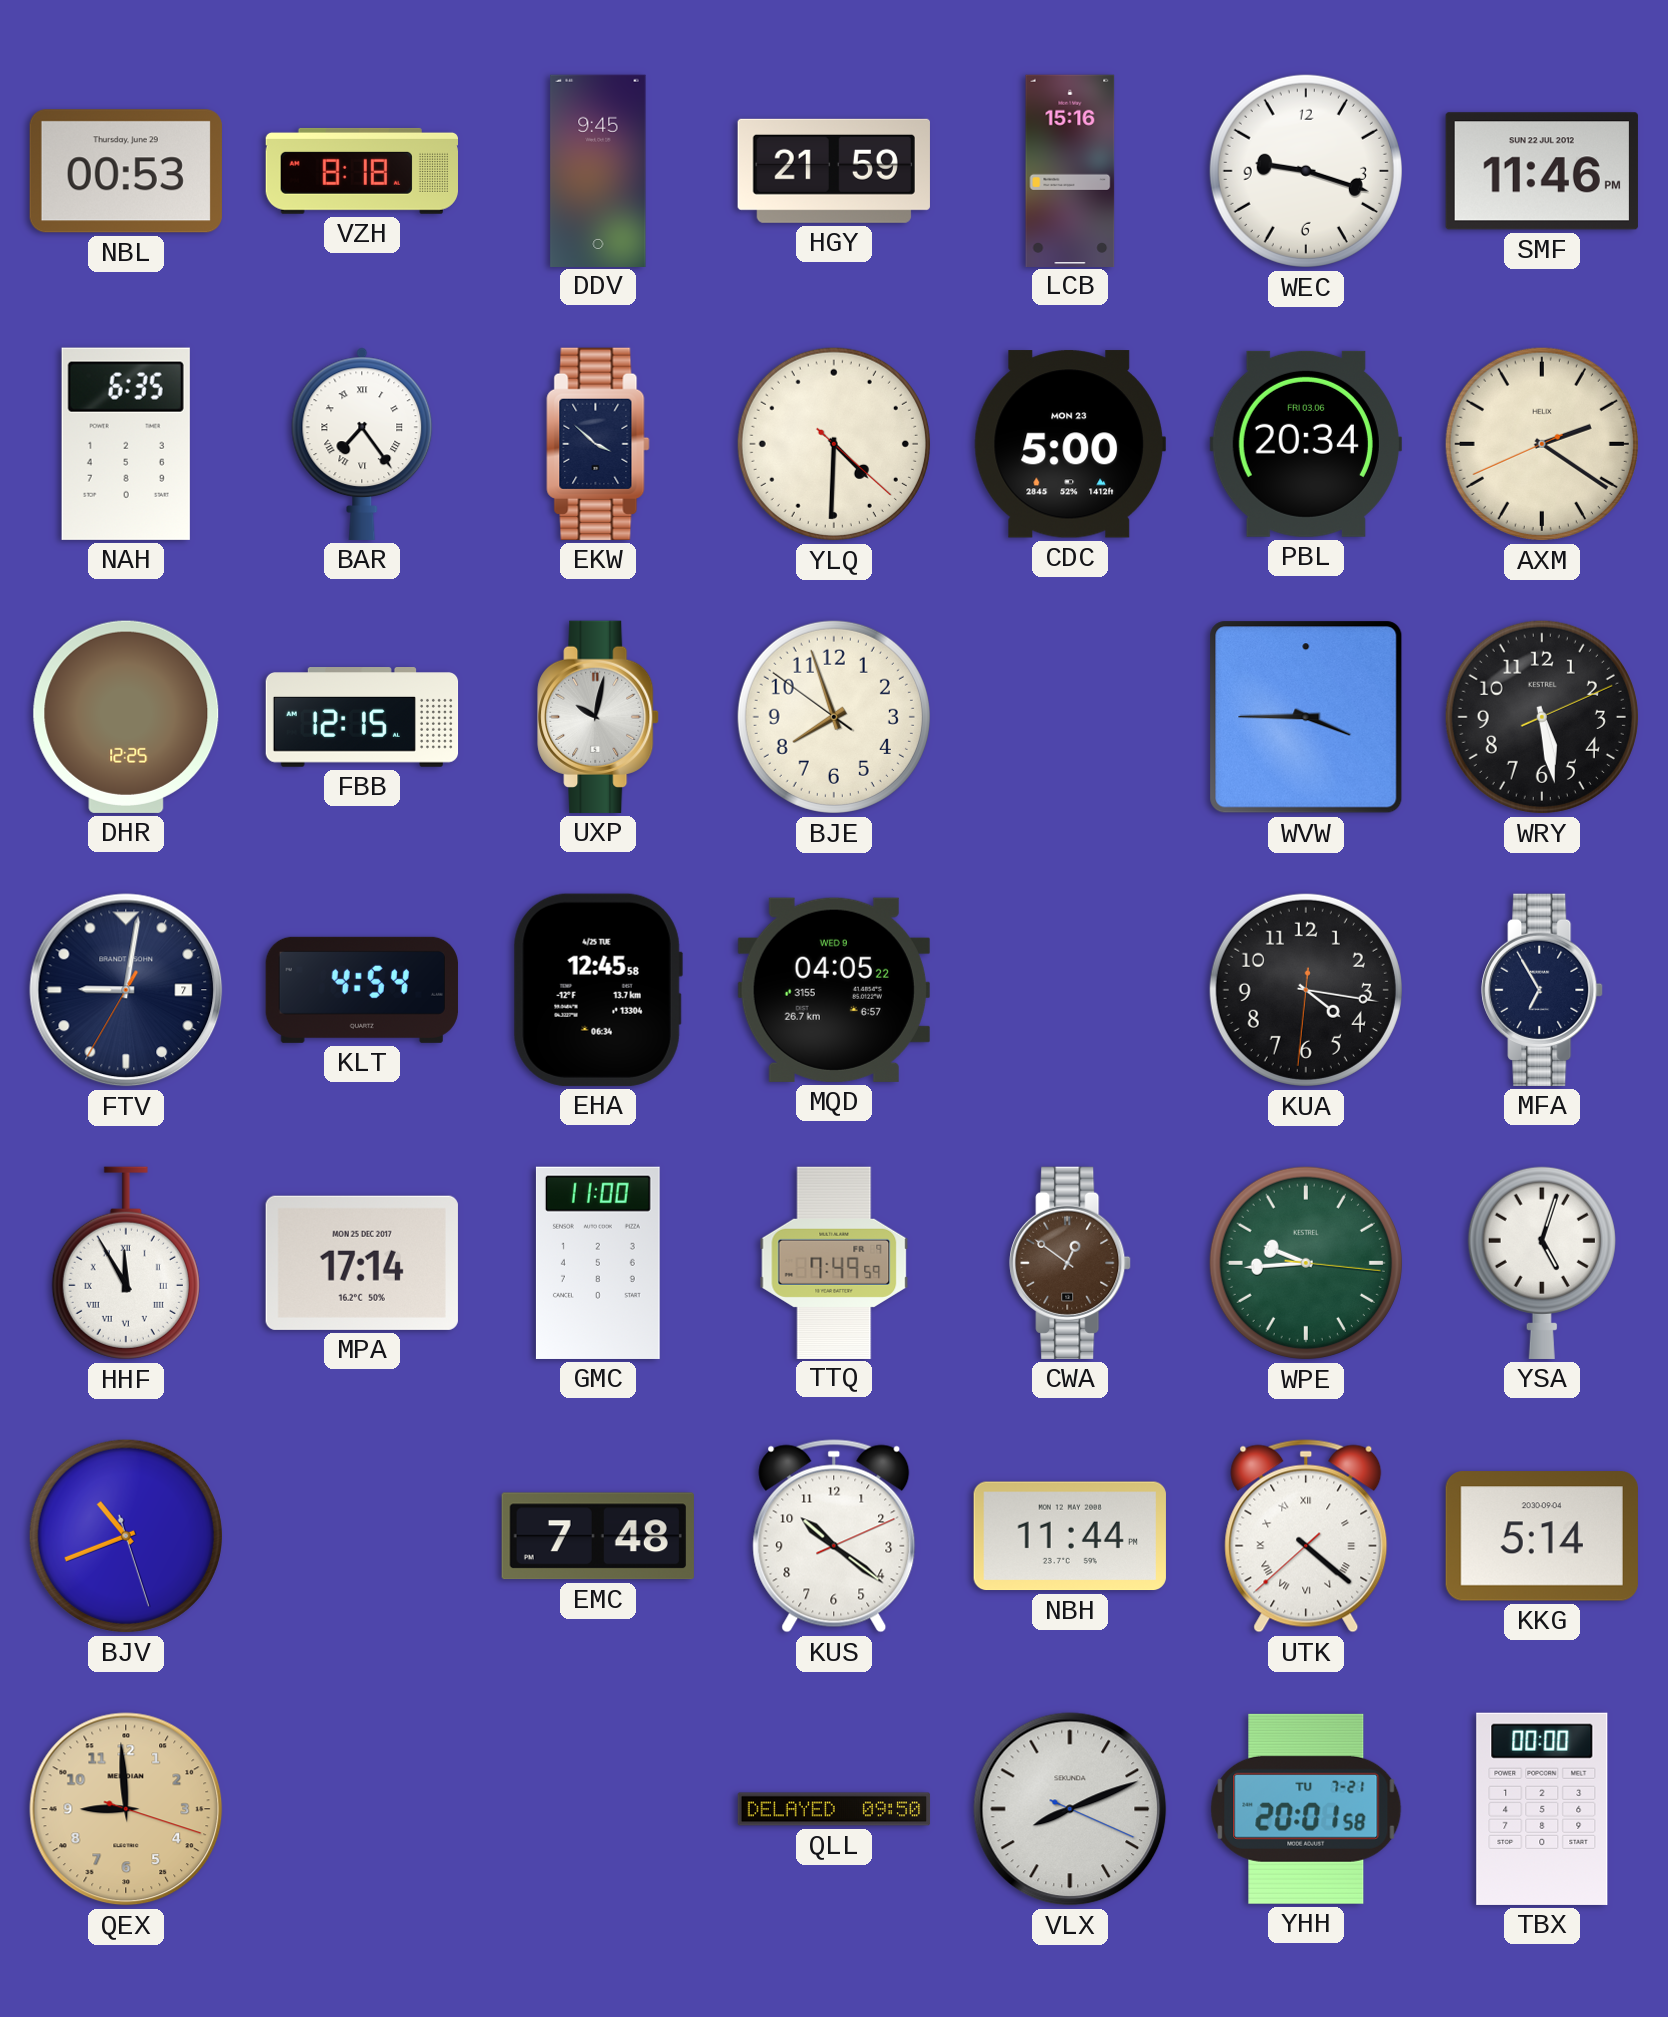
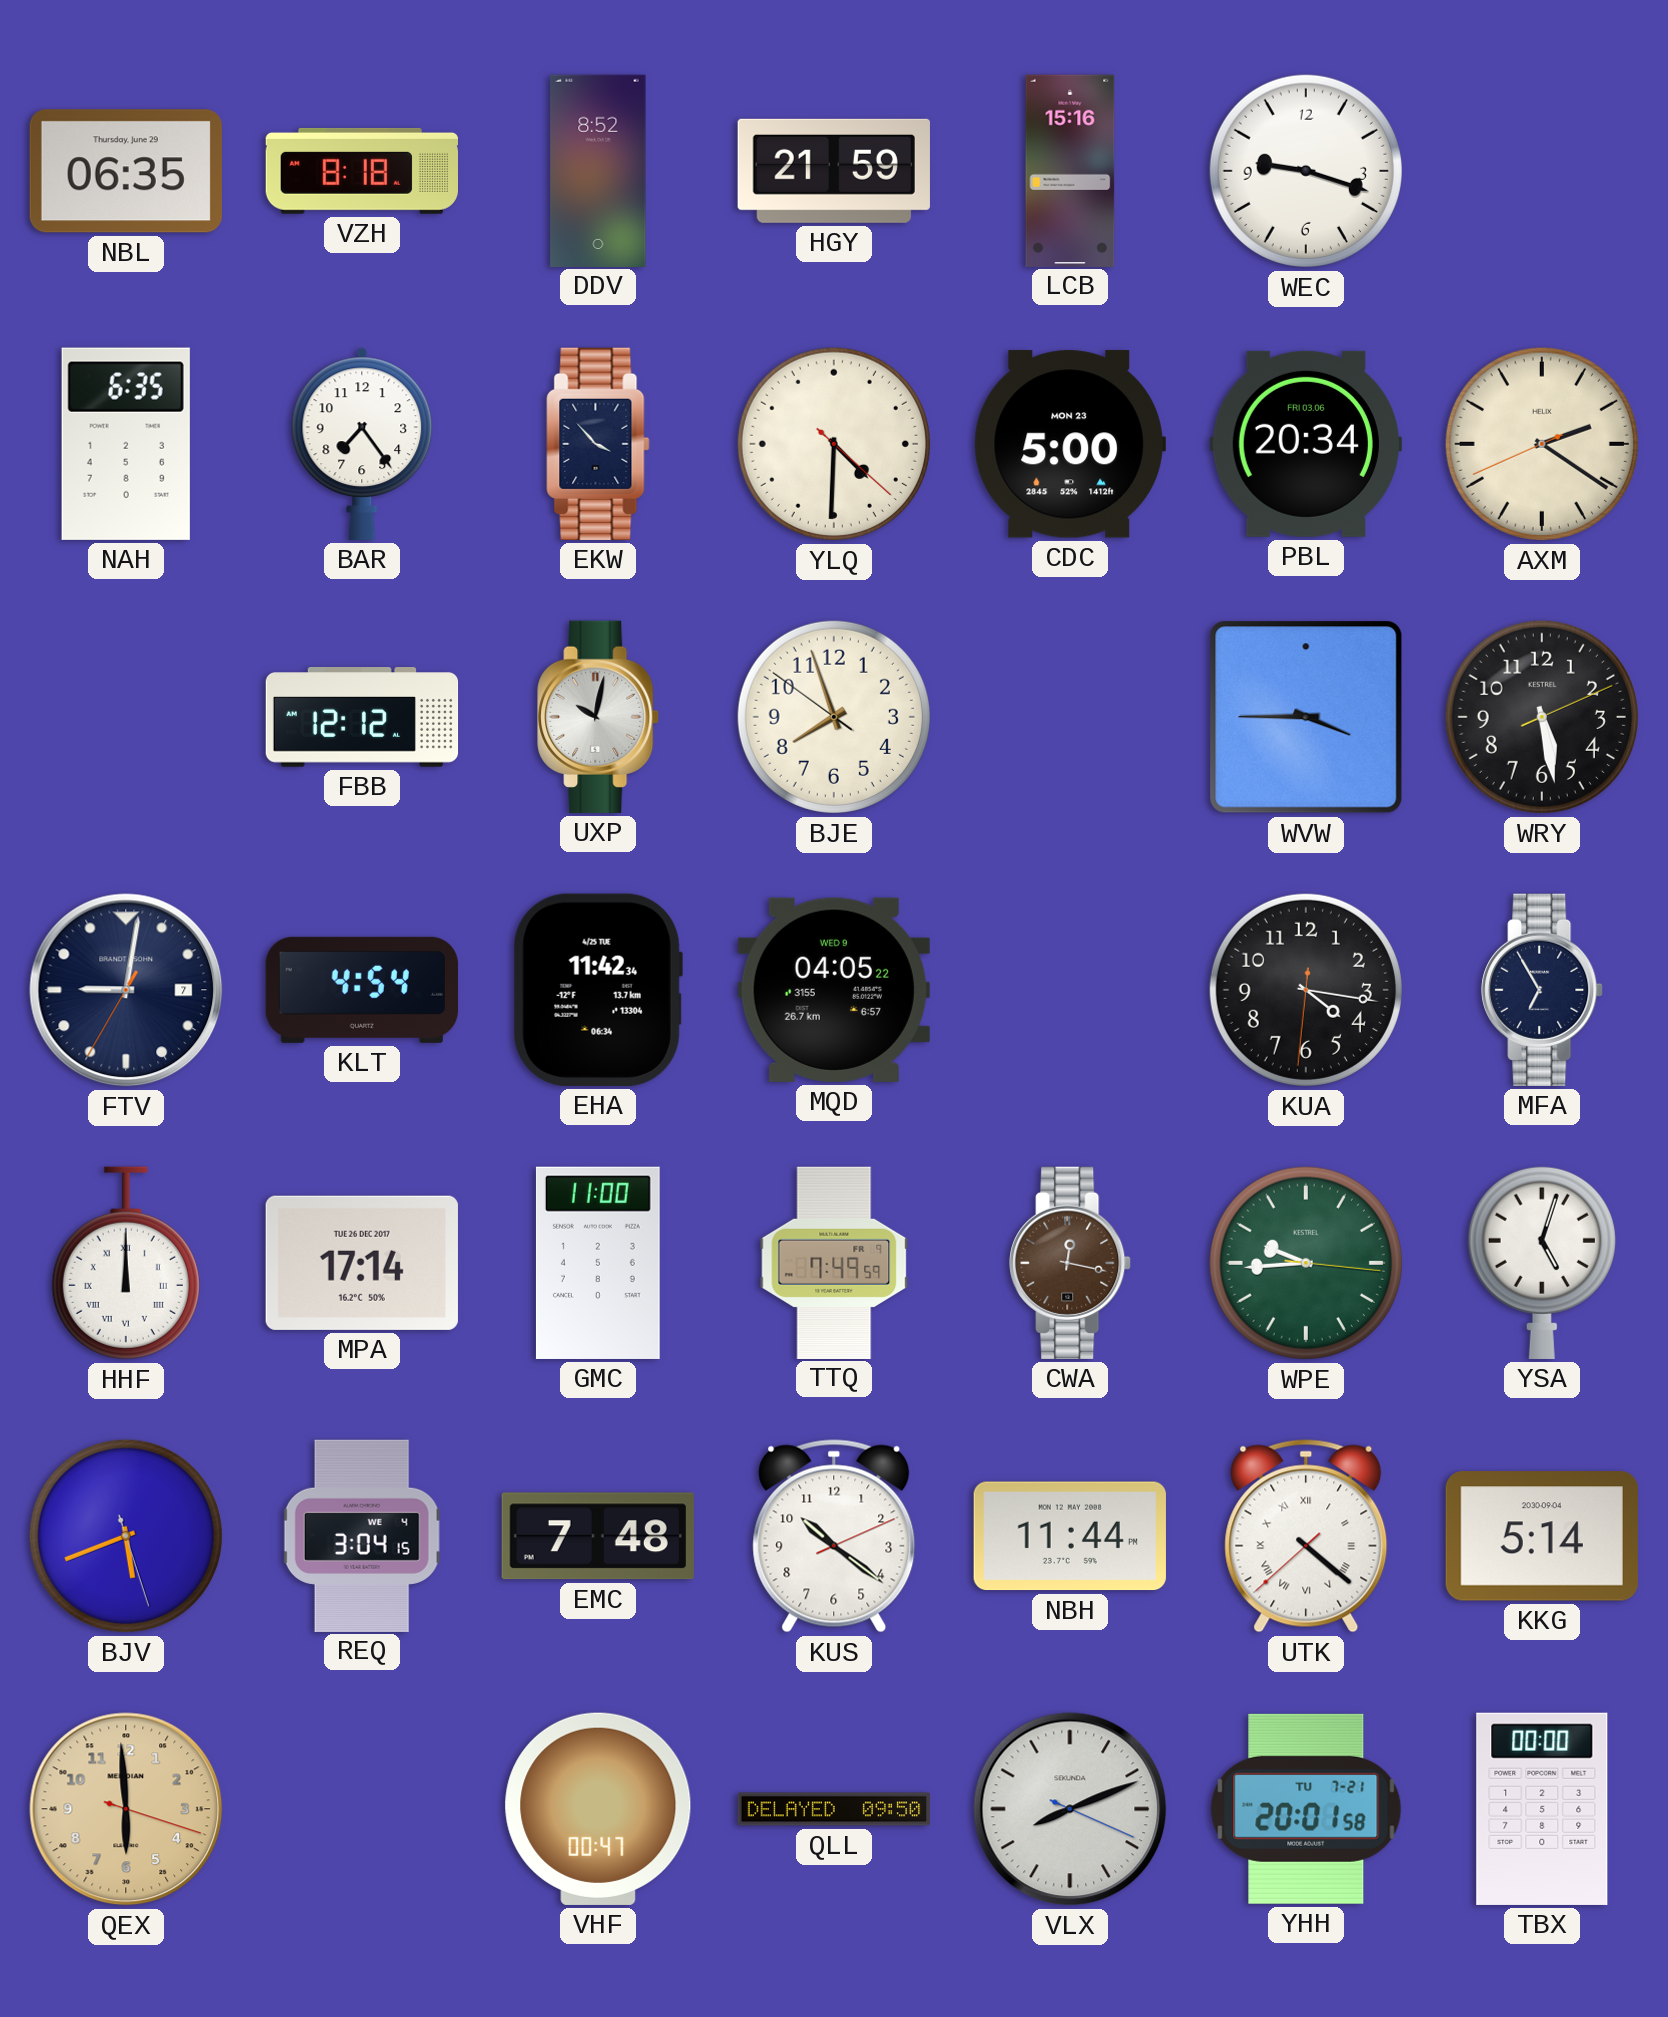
NBL: 00:53 -> 06:35
DDV: 9:45 -> 8:52
SMF: 11:46 -> none
BAR numerals: Roman -> Arabic
EKW: 3:52 -> 3:53
DHR: 12:25 -> none
FBB: 12:15 -> 12:12
EHA: 12:45 -> 11:42
HHF: 11:55 -> 12:00
MPA date: MON 25 DEC 2017 -> TUE 26 DEC 2017
CWA: 12:51 -> 12:17
BJV: 10:41 -> 5:41
REQ: none -> 3:04
QEX: 8:59 -> 5:59
VHF: none -> 00:47
